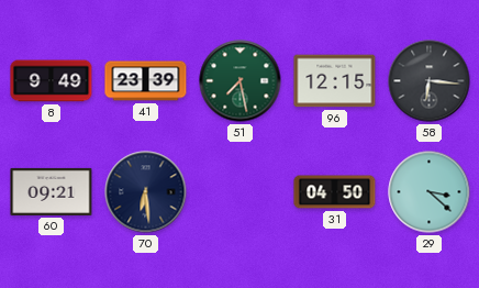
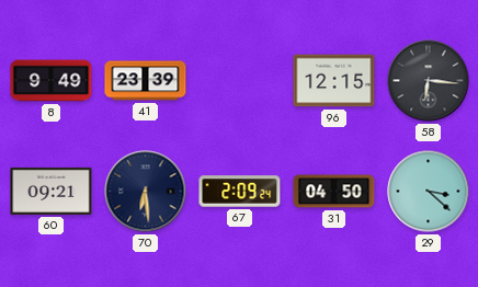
51: 7:28 -> none
67: none -> 2:09
